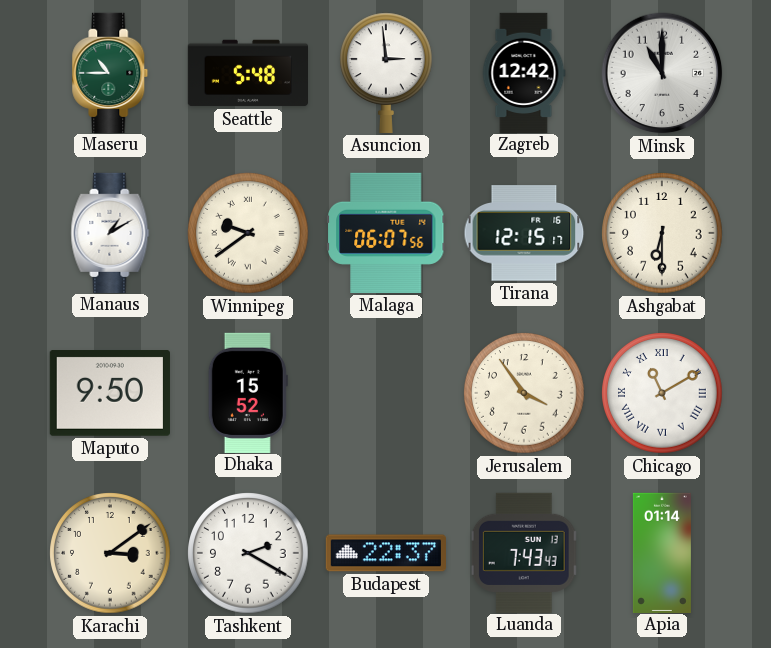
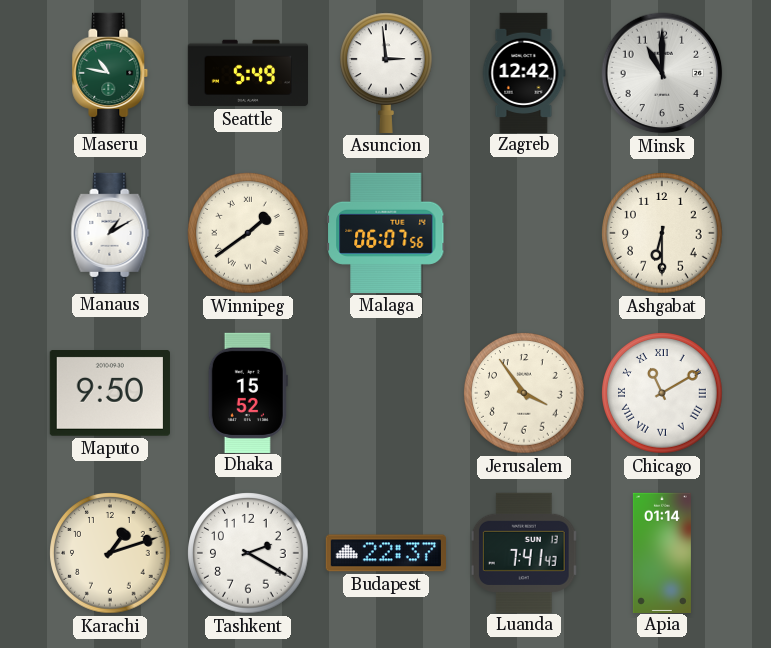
Maseru: 10:45 -> 10:47
Seattle: 5:48 -> 5:49
Winnipeg: 9:39 -> 1:39
Tirana: 12:15 -> none
Karachi: 3:09 -> 1:12
Luanda: 7:43 -> 7:41
